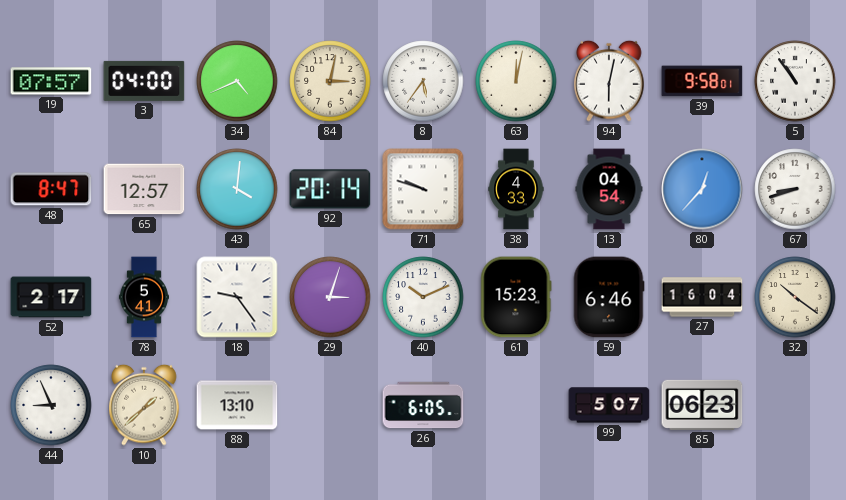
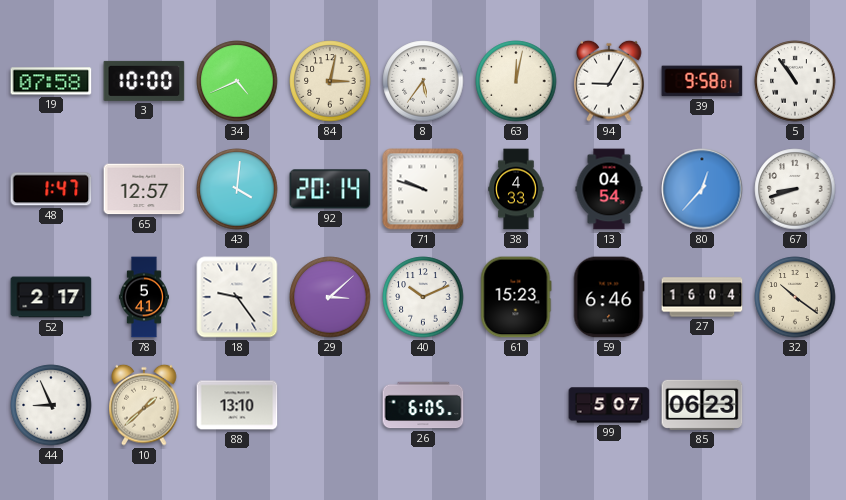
19: 07:57 -> 07:58
3: 04:00 -> 10:00
94: 6:02 -> 9:05
48: 8:47 -> 1:47
29: 3:03 -> 3:08
